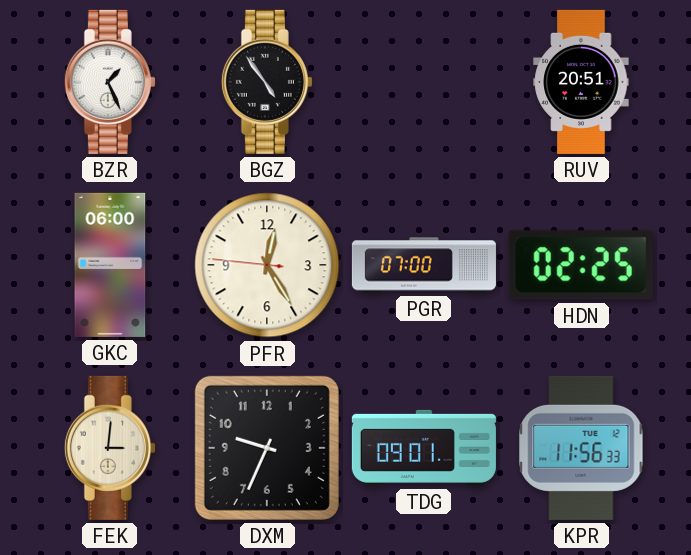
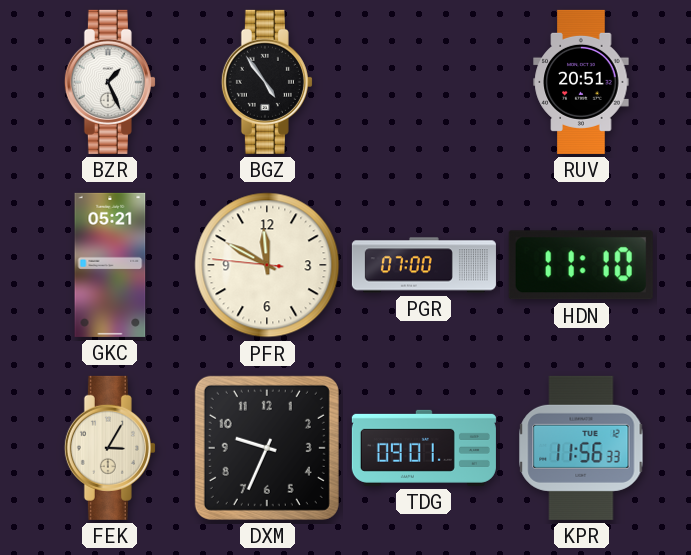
GKC: 06:00 -> 05:21
PFR: 12:24 -> 11:49
HDN: 02:25 -> 11:10
FEK: 3:01 -> 3:05
